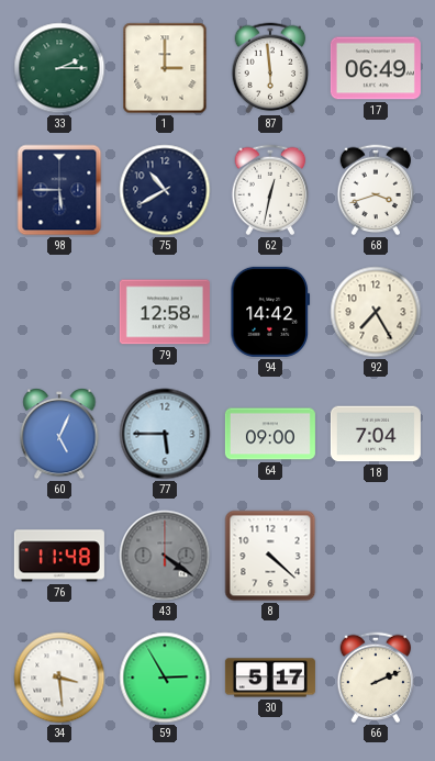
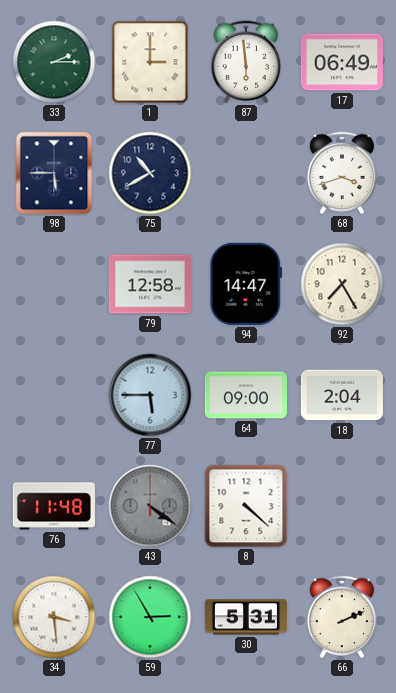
62: 12:32 -> none
94: 14:42 -> 14:47
60: 5:04 -> none
18: 7:04 -> 2:04
30: 5:17 -> 5:31
